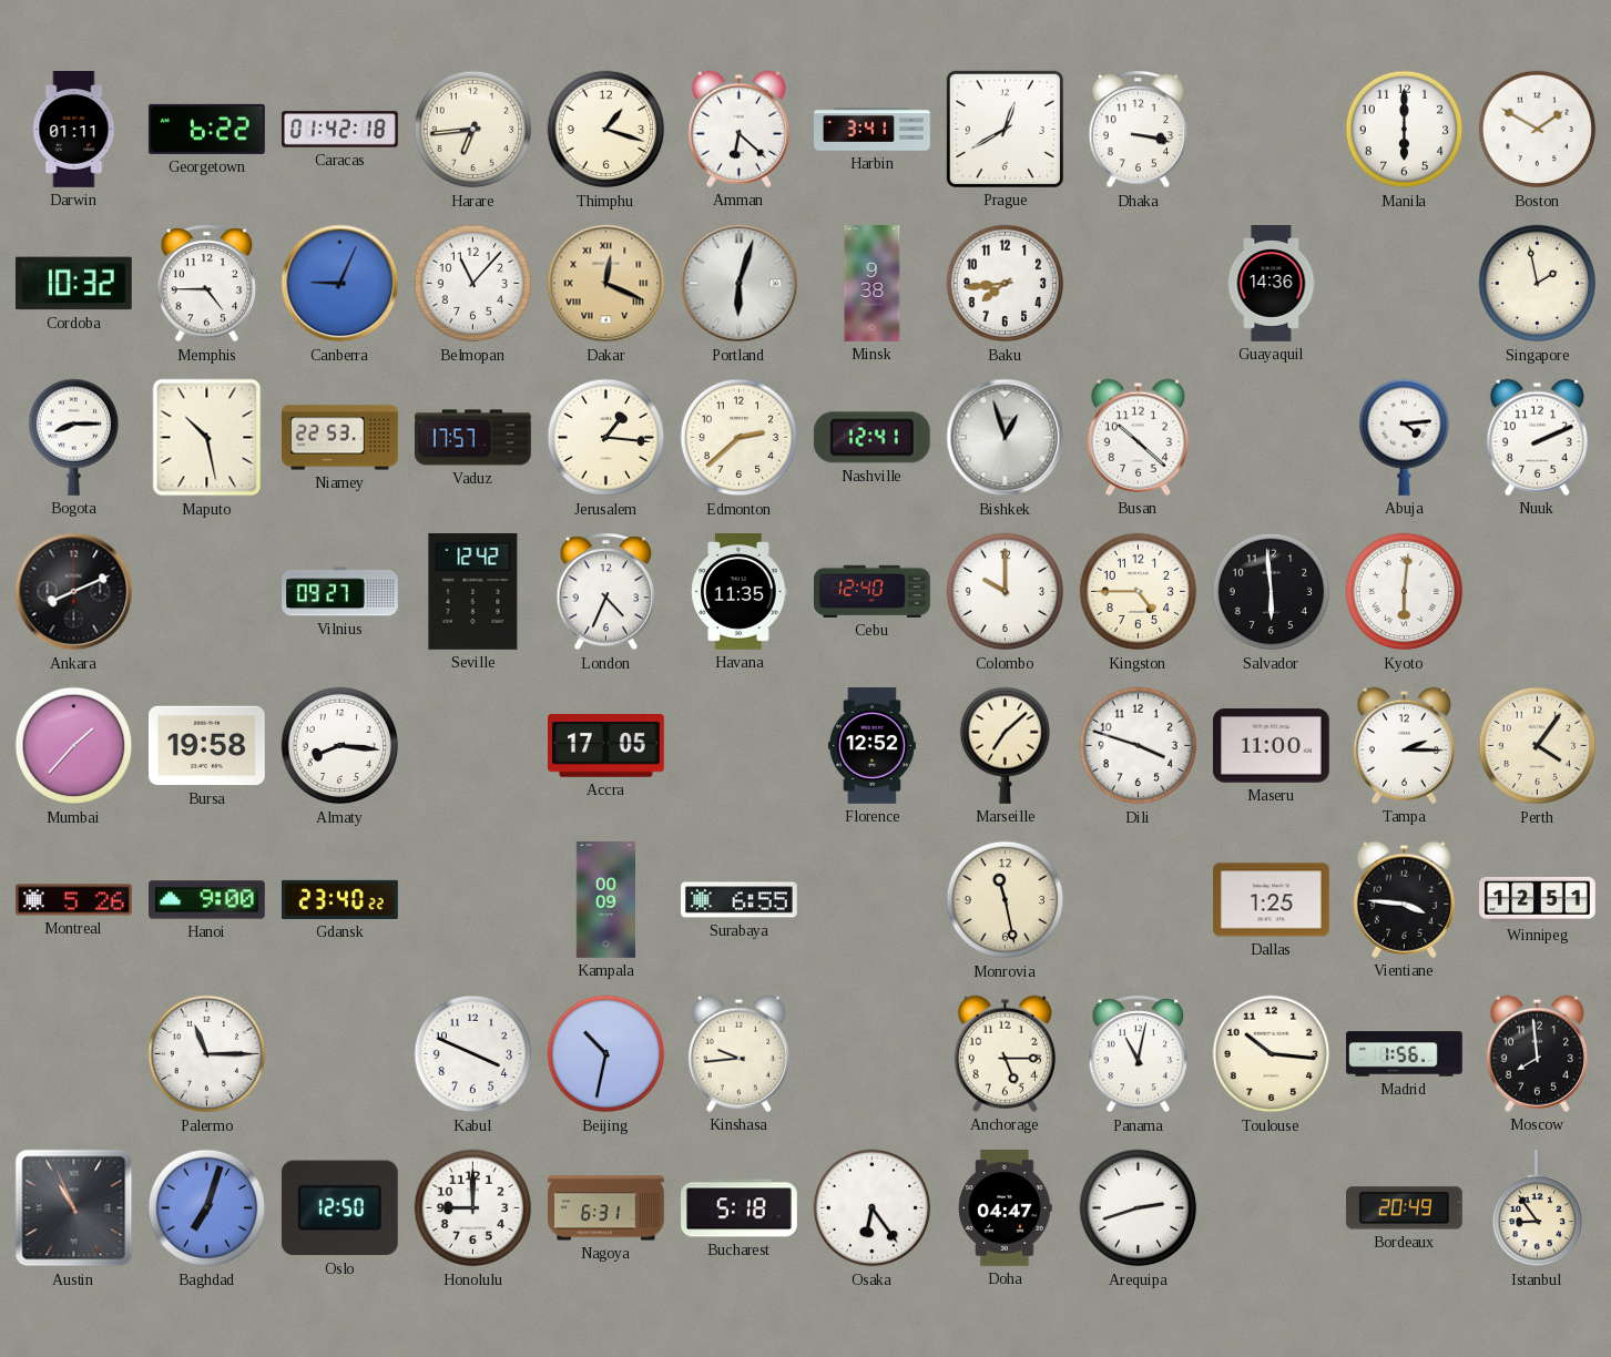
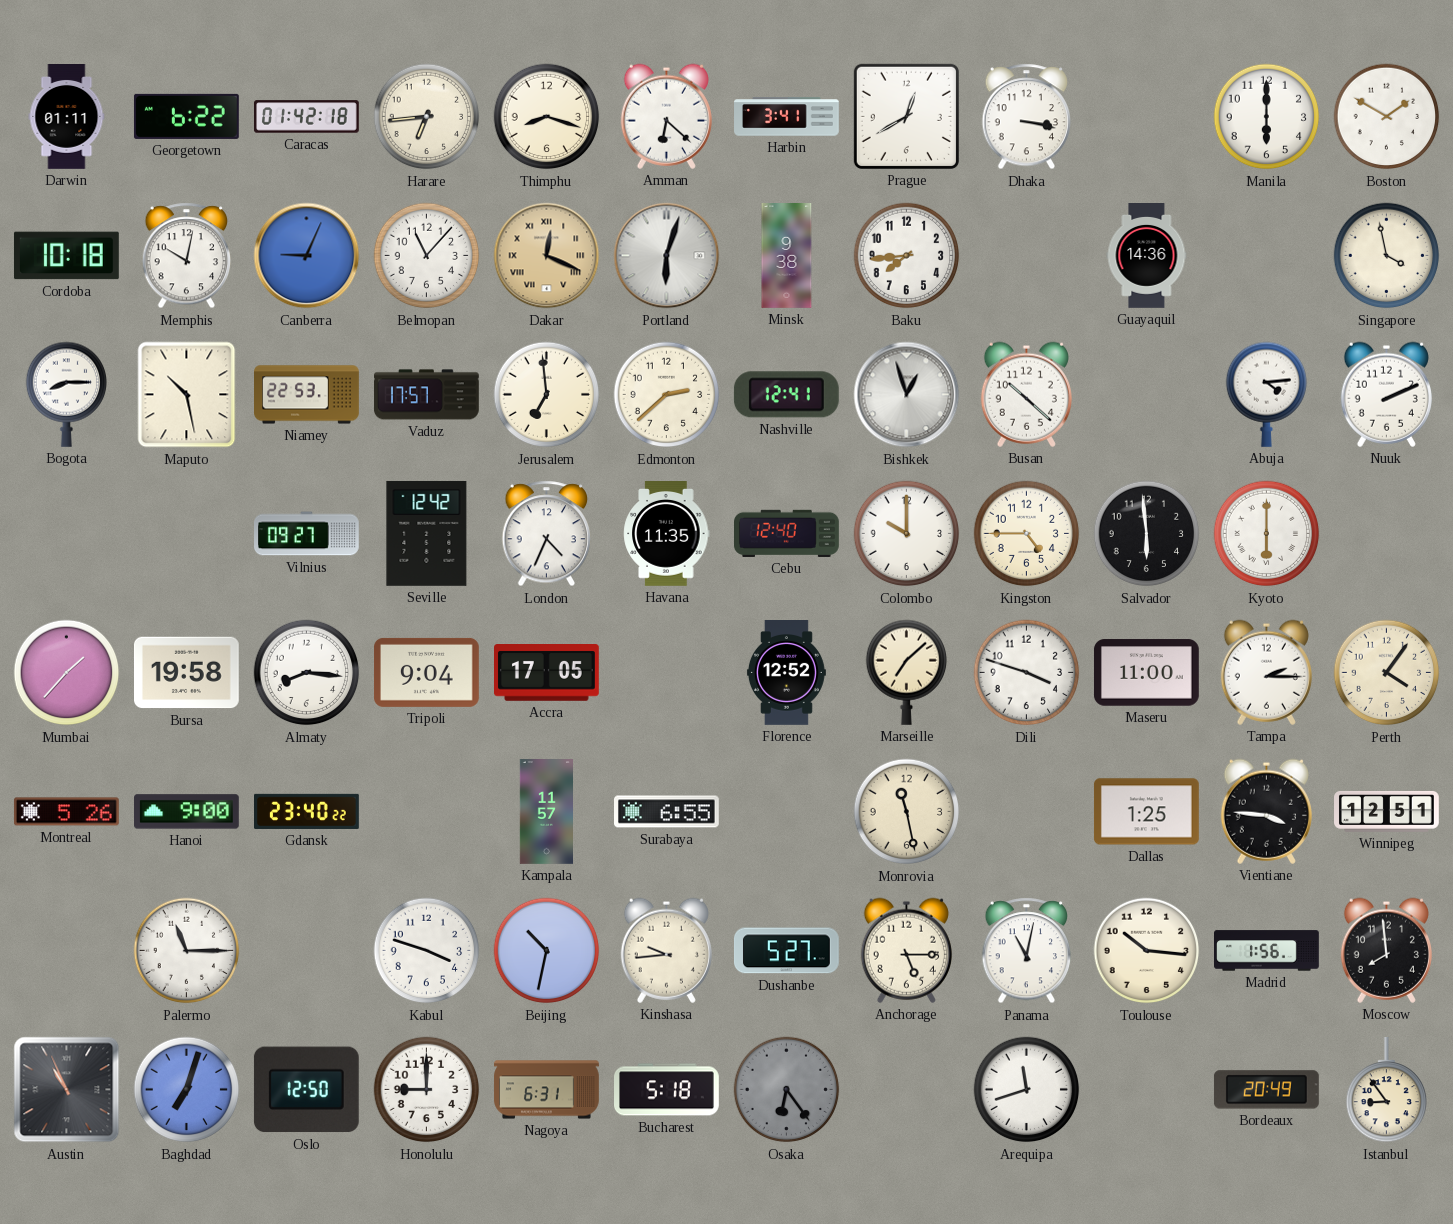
Thimphu: 1:18 -> 8:18
Cordoba: 10:32 -> 10:18
Memphis: 4:45 -> 10:02
Singapore: 1:58 -> 3:58
Jerusalem: 1:16 -> 6:59
Ankara: 8:11 -> none
Kyoto: 6:01 -> 6:00
Tripoli: none -> 9:04
Kampala: 00:09 -> 11:57
Kabul: 3:49 -> 3:48
Dushanbe: none -> 5:27
Osaka dial: white -> grey
Doha: 04:47 -> none
Arequipa: 2:42 -> 11:42
